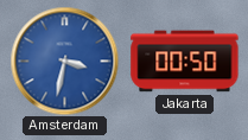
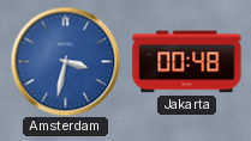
Jakarta: 00:50 -> 00:48
